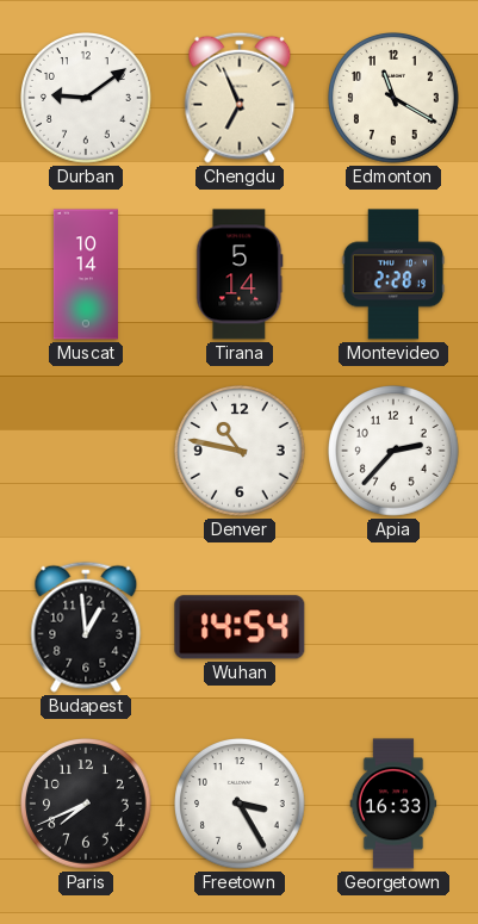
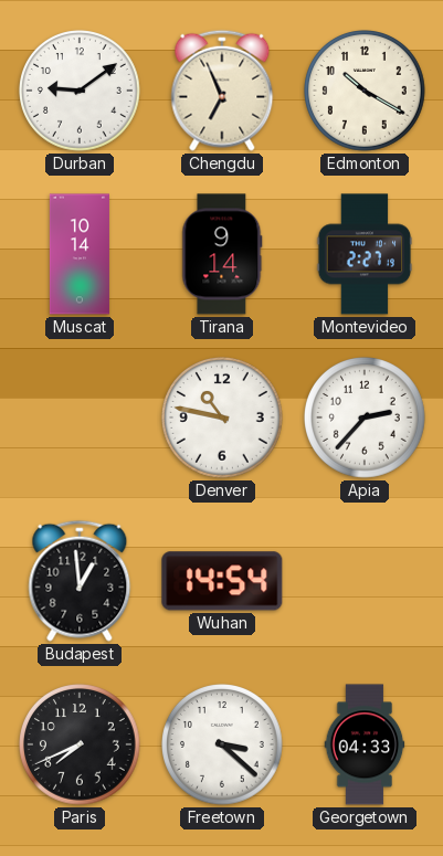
Edmonton: 11:20 -> 10:20
Tirana: 5:14 -> 9:14
Montevideo: 2:28 -> 2:27
Freetown: 3:25 -> 3:22
Georgetown: 16:33 -> 04:33
